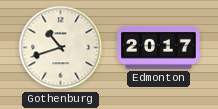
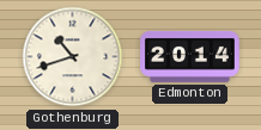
Edmonton: 20:17 -> 20:14
